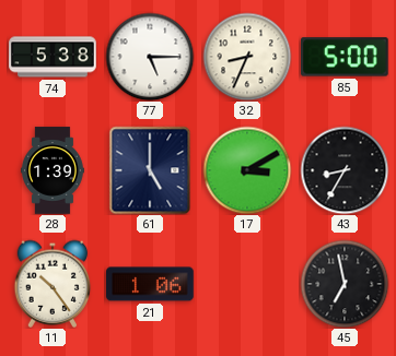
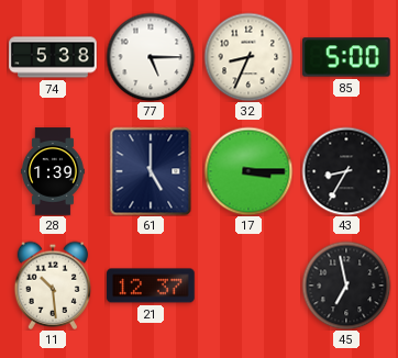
17: 3:10 -> 3:15
11: 10:24 -> 10:29
21: 1:06 -> 12:37
